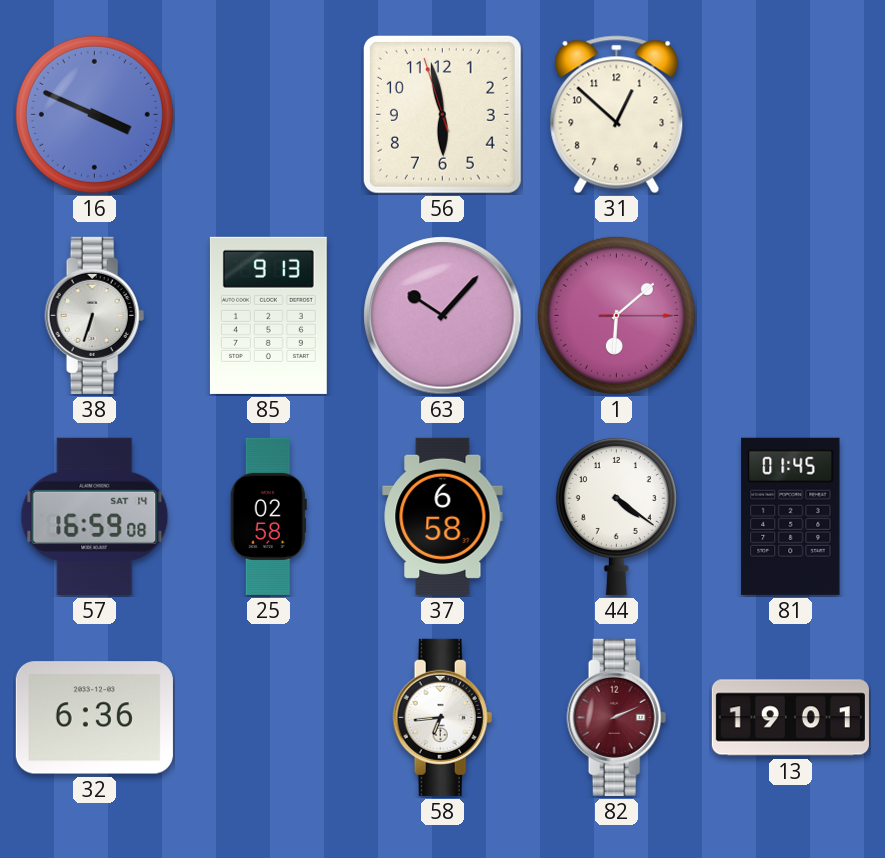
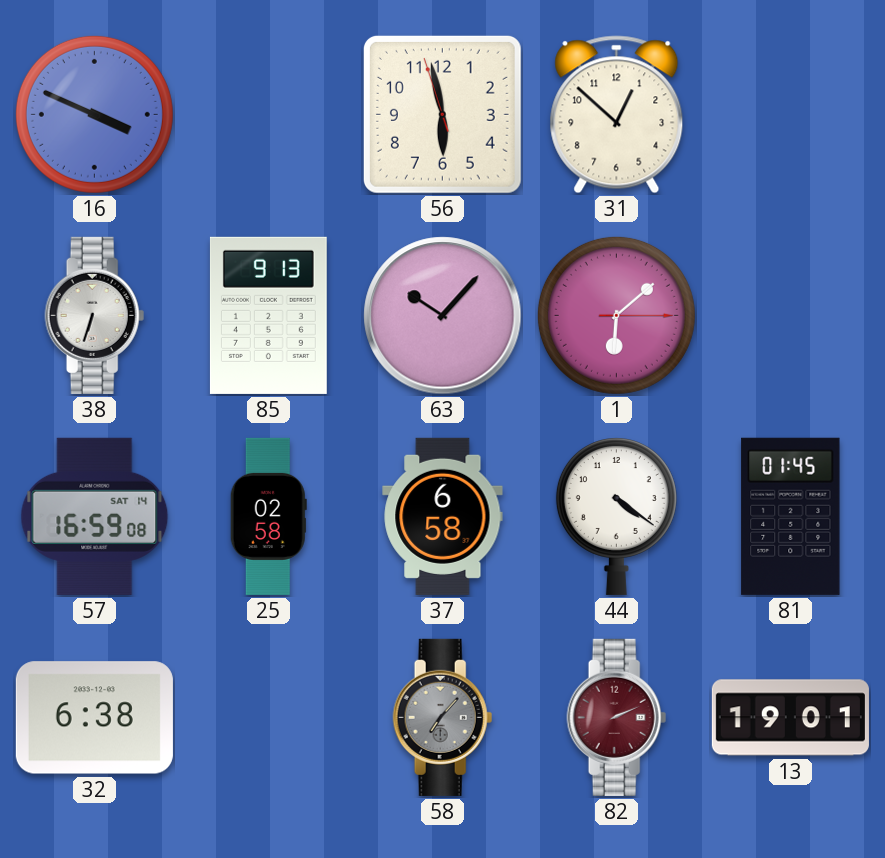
32: 6:36 -> 6:38
58: 6:44 -> 7:07
58 dial: white -> grey
